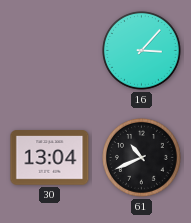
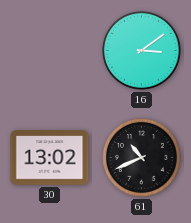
16: 3:07 -> 3:09
30: 13:04 -> 13:02
